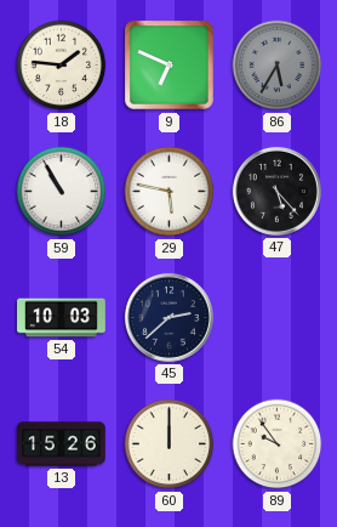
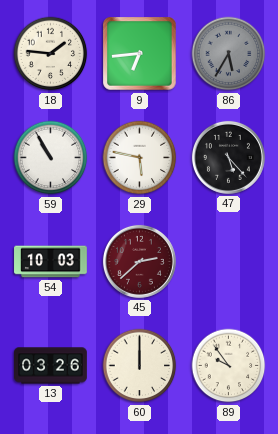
9: 6:49 -> 6:44
45 dial: navy -> burgundy
13: 15:26 -> 03:26
